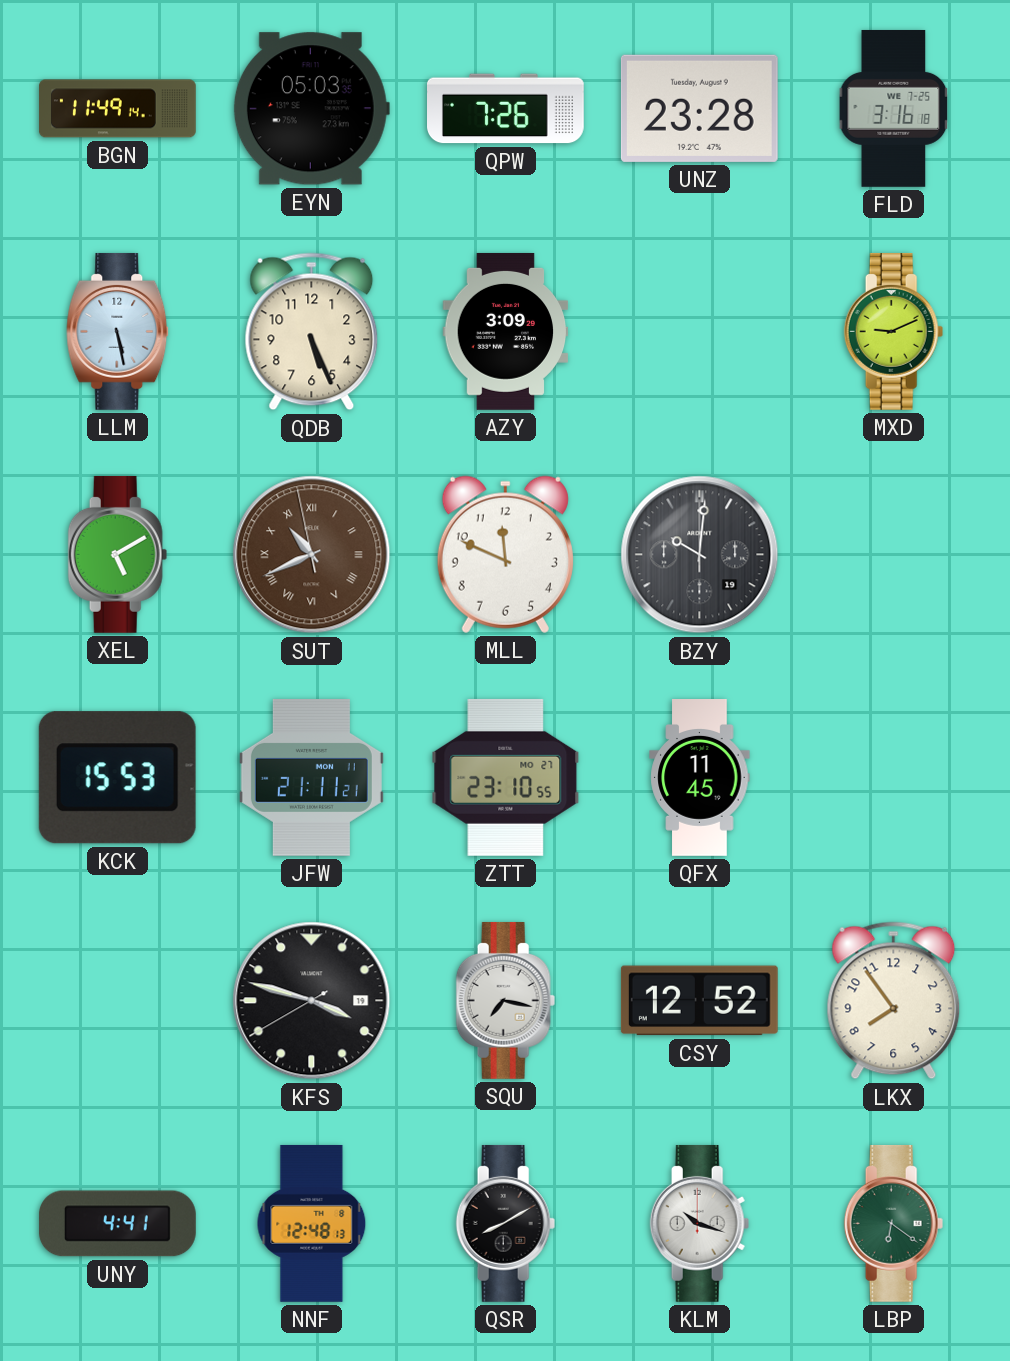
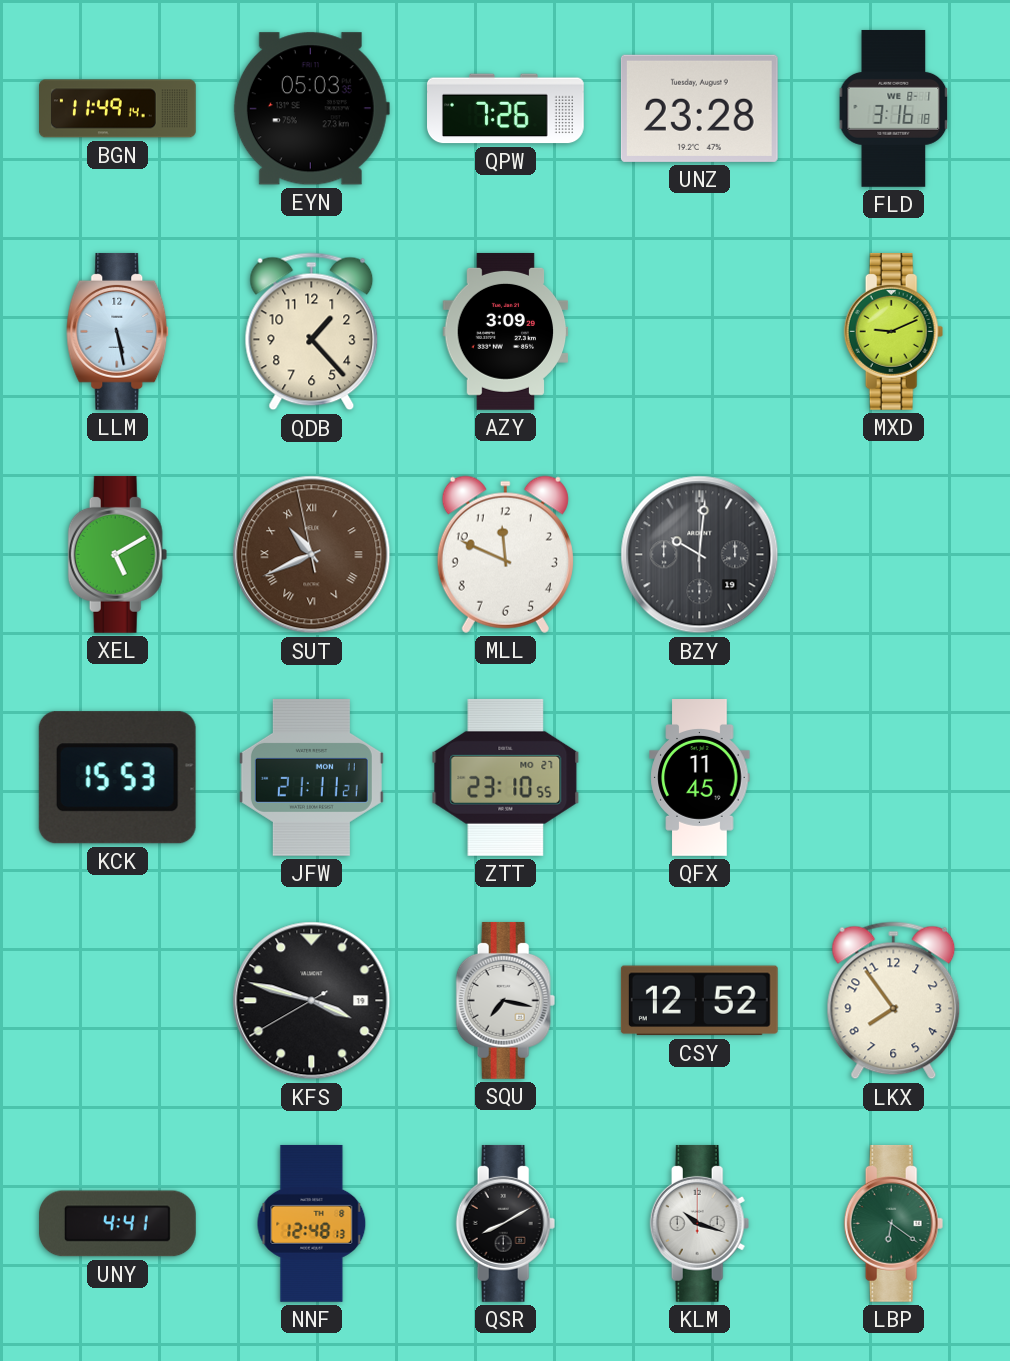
FLD date: WE 7-25 -> WE 8-1
QDB: 5:26 -> 1:23
